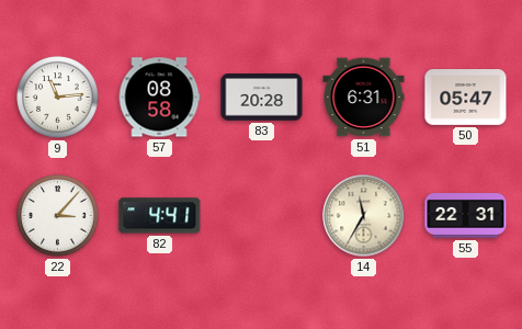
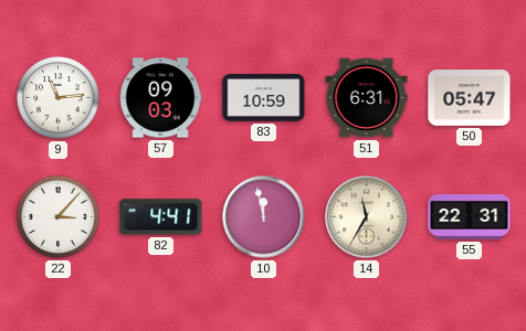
57: 08:58 -> 09:03
83: 20:28 -> 10:59
10: none -> 11:58
